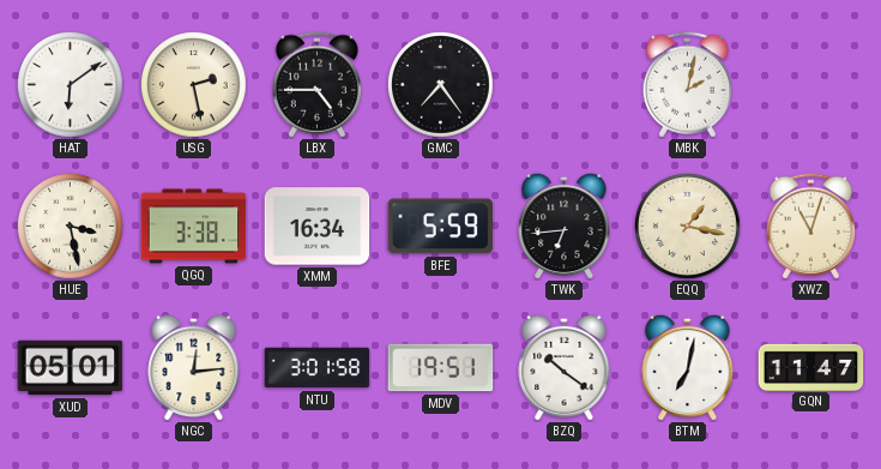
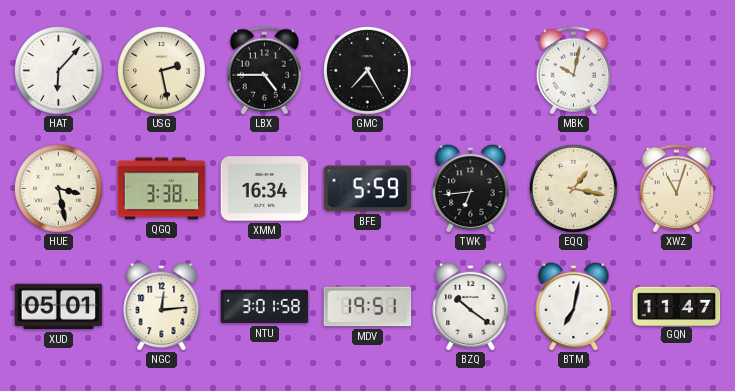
HAT: 6:09 -> 6:07
GMC: 7:24 -> 7:25
MBK: 2:02 -> 10:02
